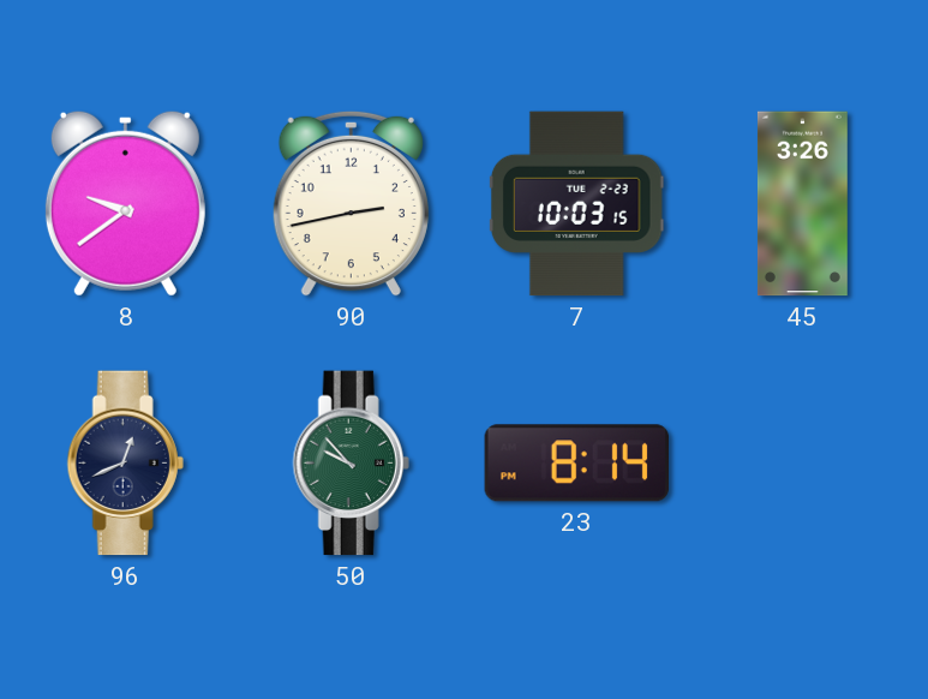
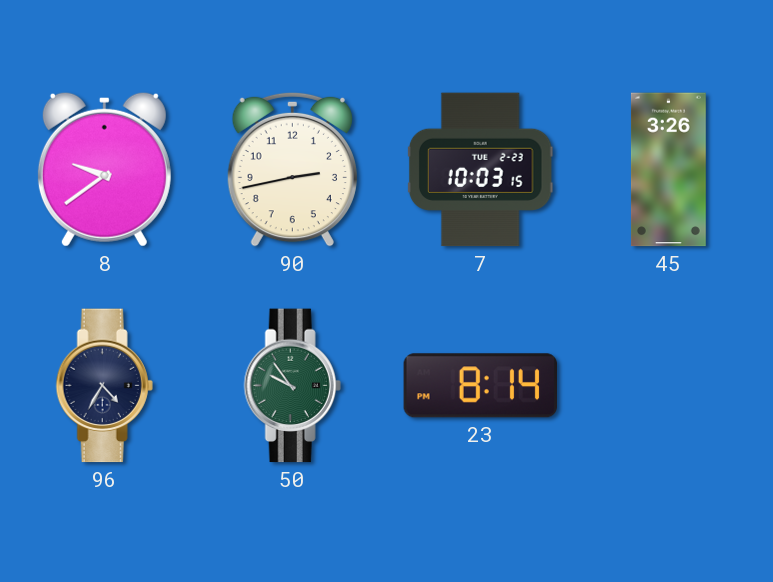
96: 12:41 -> 4:35
50: 9:53 -> 9:54
